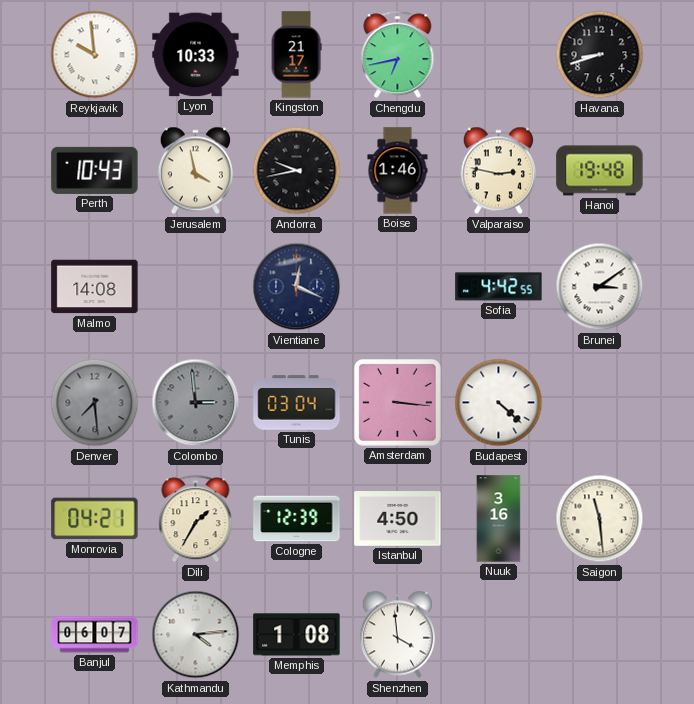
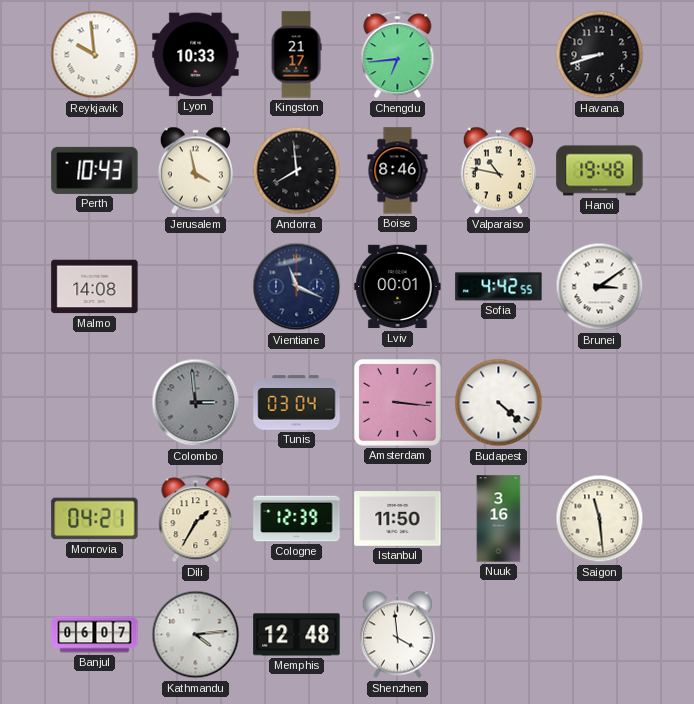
Chengdu: 6:43 -> 6:44
Andorra: 9:43 -> 7:59
Boise: 1:46 -> 8:46
Valparaiso: 2:47 -> 10:47
Vientiane: 12:19 -> 11:19
Lviv: none -> 00:01
Denver: 7:29 -> none
Istanbul: 4:50 -> 11:50
Memphis: 1:08 -> 12:48
